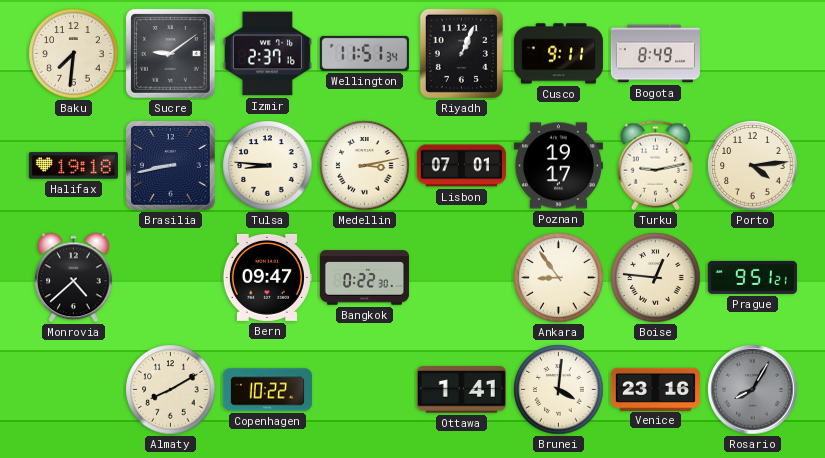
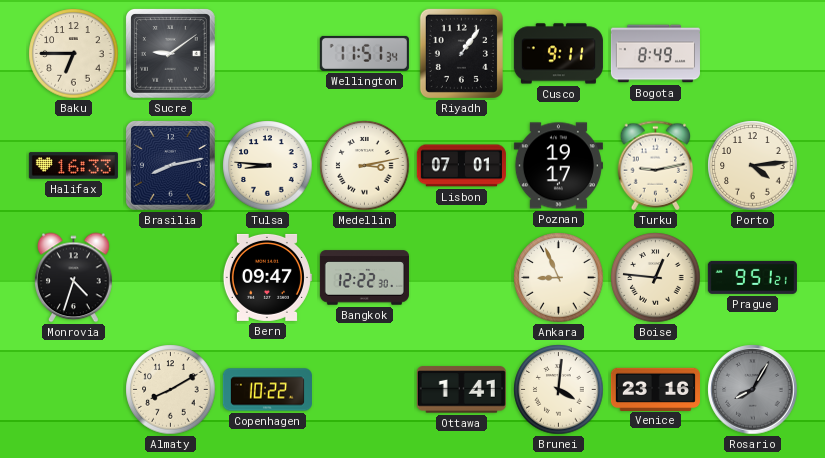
Baku: 7:31 -> 6:45
Izmir: 2:37 -> none
Riyadh: 1:04 -> 1:06
Halifax: 19:18 -> 16:33
Brasilia: 8:43 -> 8:13
Monrovia: 4:38 -> 4:33
Bangkok: 0:22 -> 12:22
Ankara: 8:54 -> 8:56
